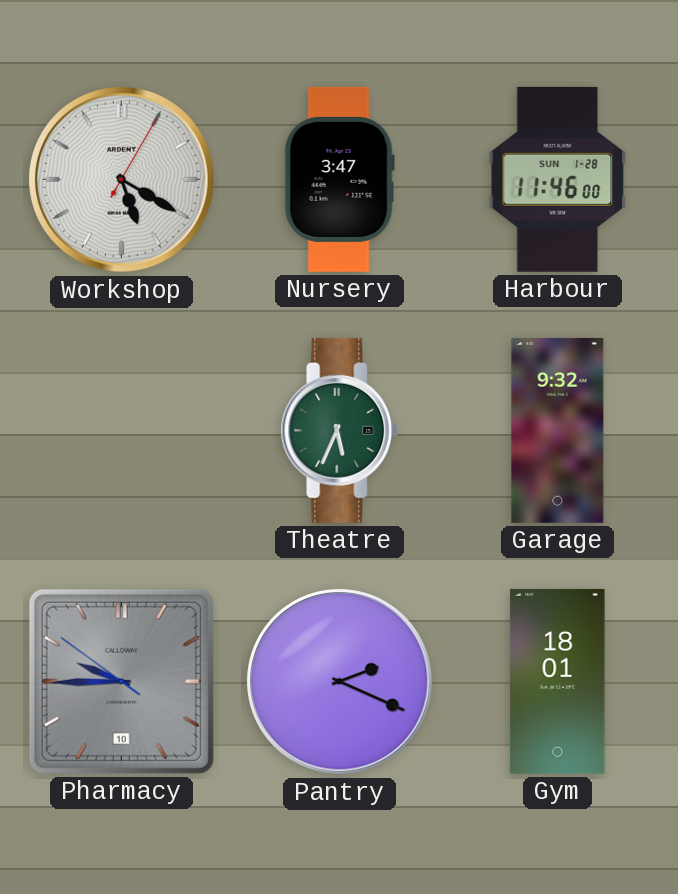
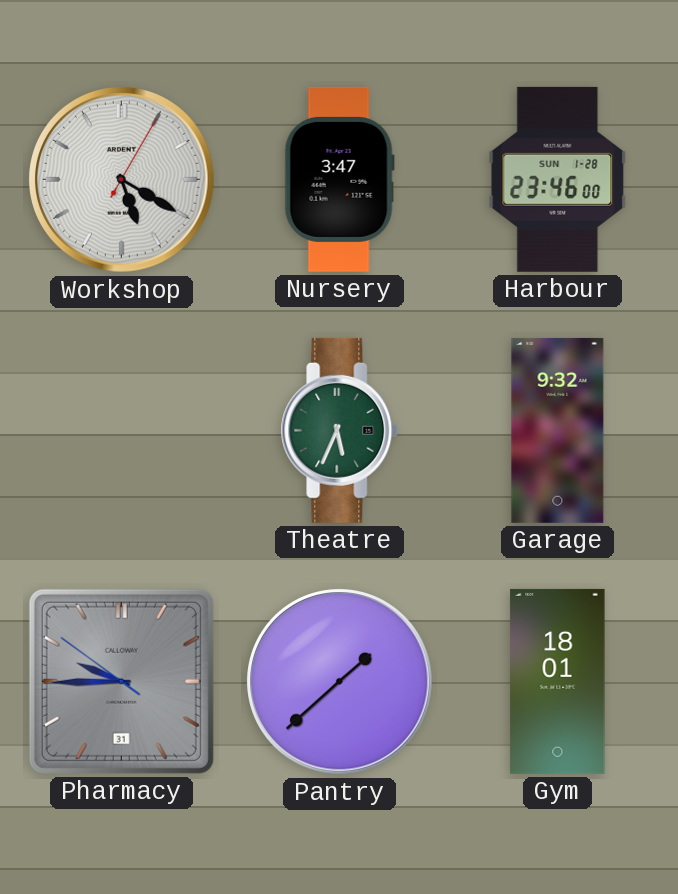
Harbour: 11:46 -> 23:46
Pharmacy date: 10 -> 31
Pantry: 2:19 -> 1:38
